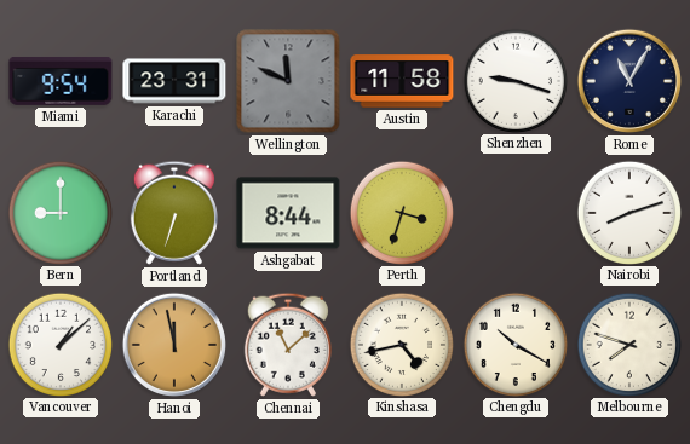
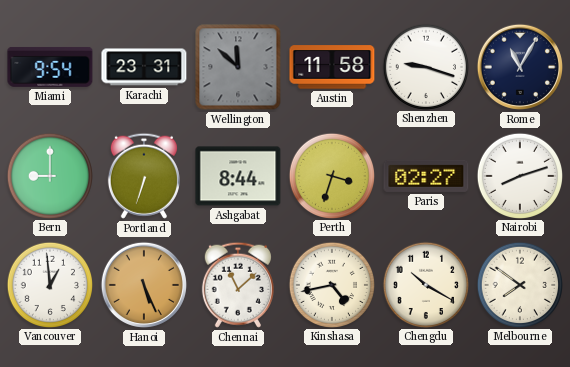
Wellington: 11:49 -> 11:52
Paris: none -> 02:27
Vancouver: 1:08 -> 12:59
Hanoi: 11:58 -> 5:26
Melbourne: 7:48 -> 7:51
